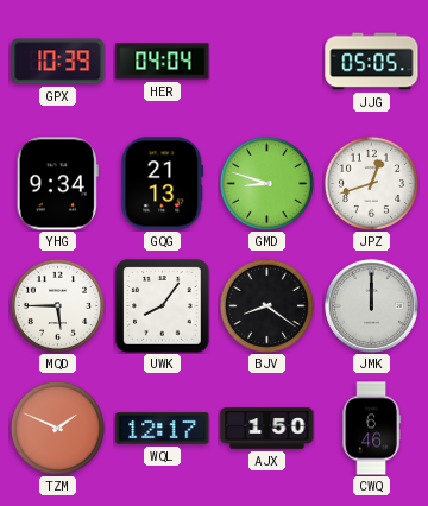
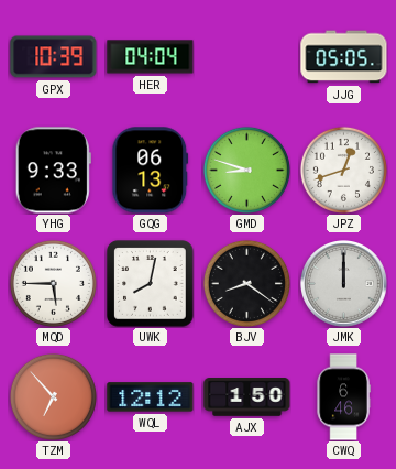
YHG: 9:34 -> 9:33
GQG: 21:13 -> 06:13
UWK: 8:06 -> 8:02
TZM: 1:49 -> 6:53
WQL: 12:17 -> 12:12
